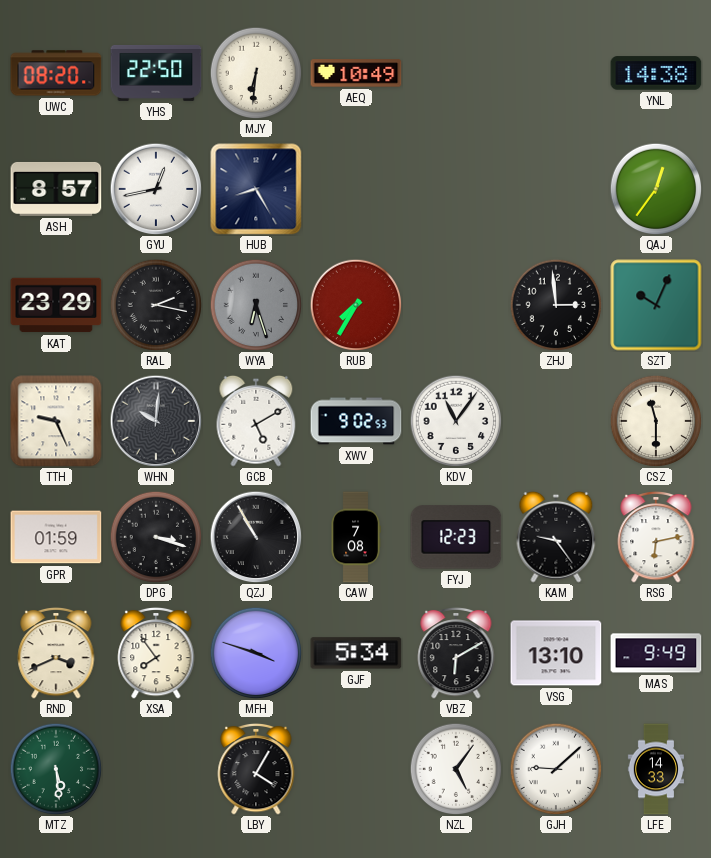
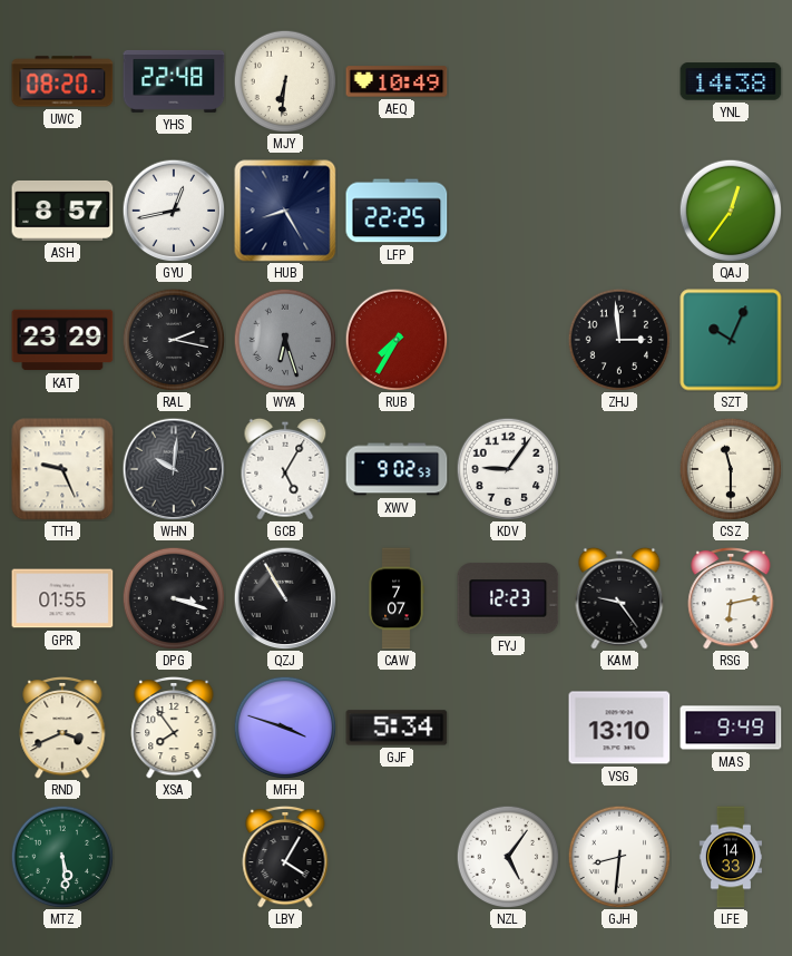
YHS: 22:50 -> 22:48
LFP: none -> 22:25
GCB: 5:10 -> 5:05
KDV: 11:06 -> 9:06
GPR: 01:59 -> 01:55
CAW: 7:08 -> 7:07
VBZ: 6:10 -> none
GJH: 9:08 -> 8:31
